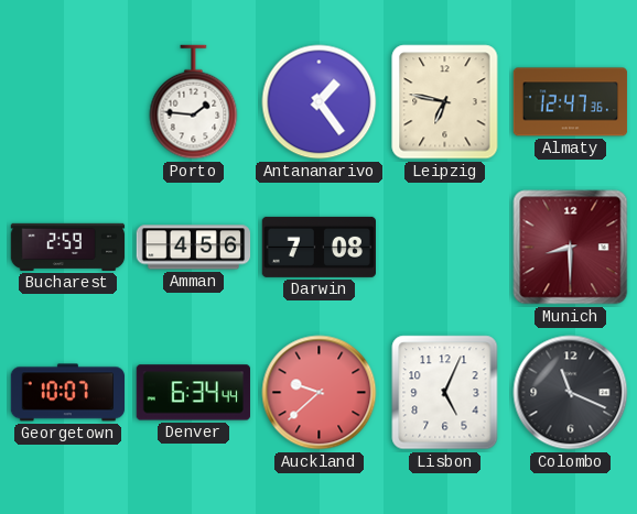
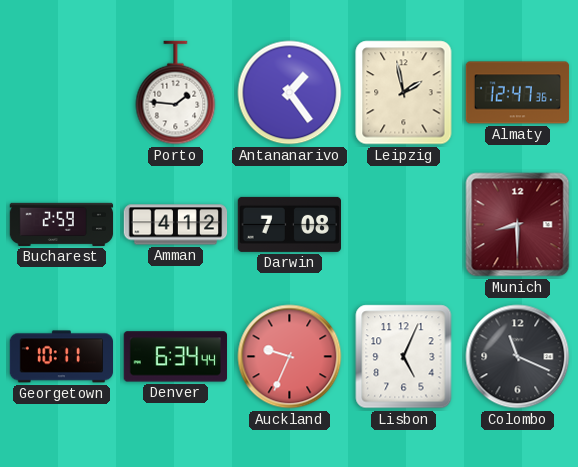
Leipzig: 6:47 -> 1:58
Amman: 4:56 -> 4:12
Georgetown: 10:07 -> 10:11
Auckland: 9:38 -> 9:34
